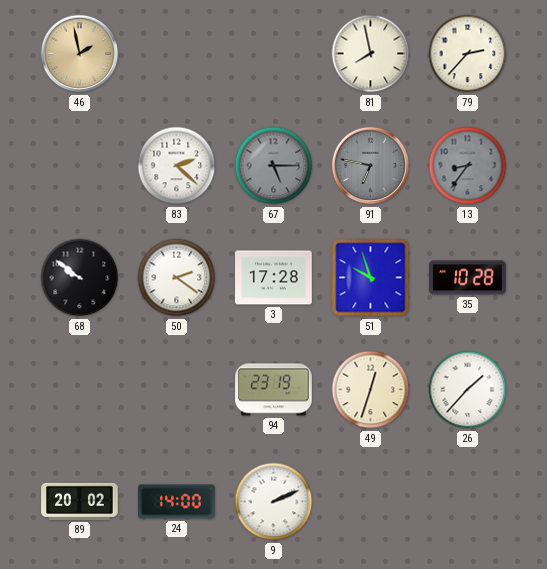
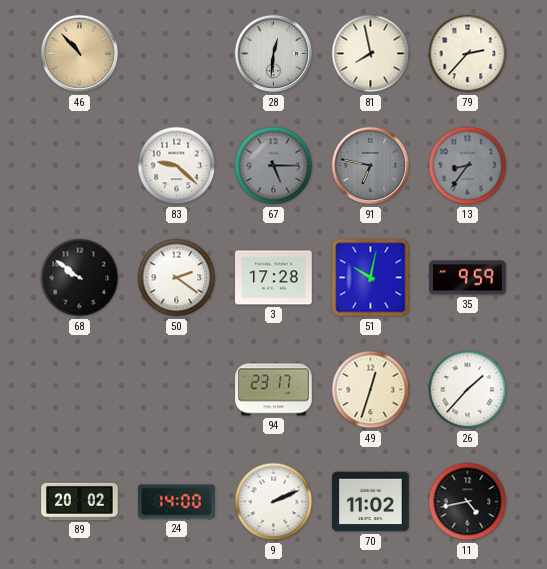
46: 1:58 -> 10:53
28: none -> 12:31
83: 2:22 -> 9:22
51: 9:57 -> 10:02
35: 10:28 -> 9:59
94: 23:19 -> 23:17
70: none -> 11:02
11: none -> 4:43
